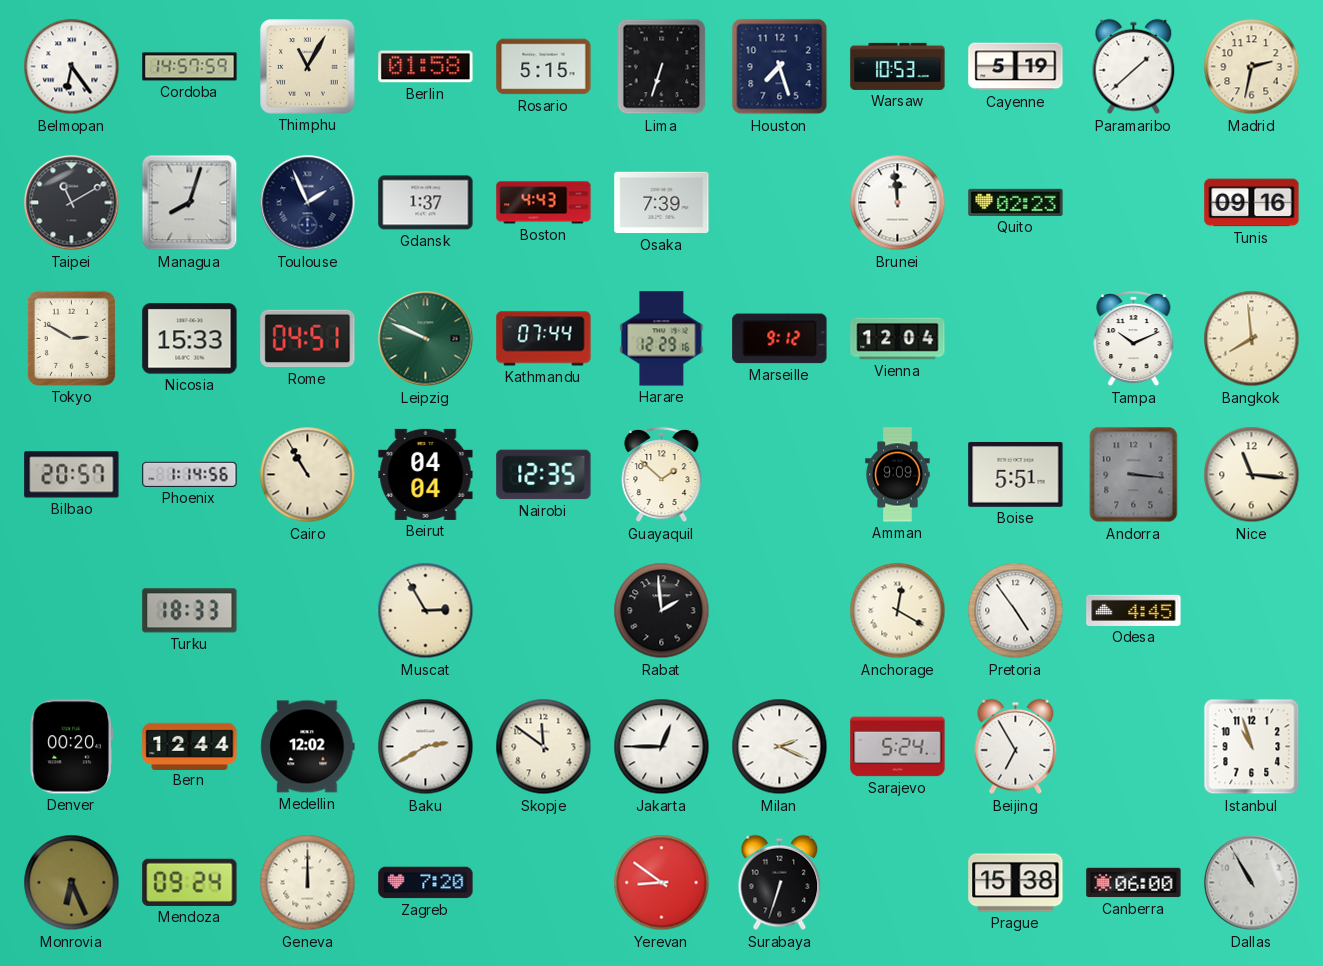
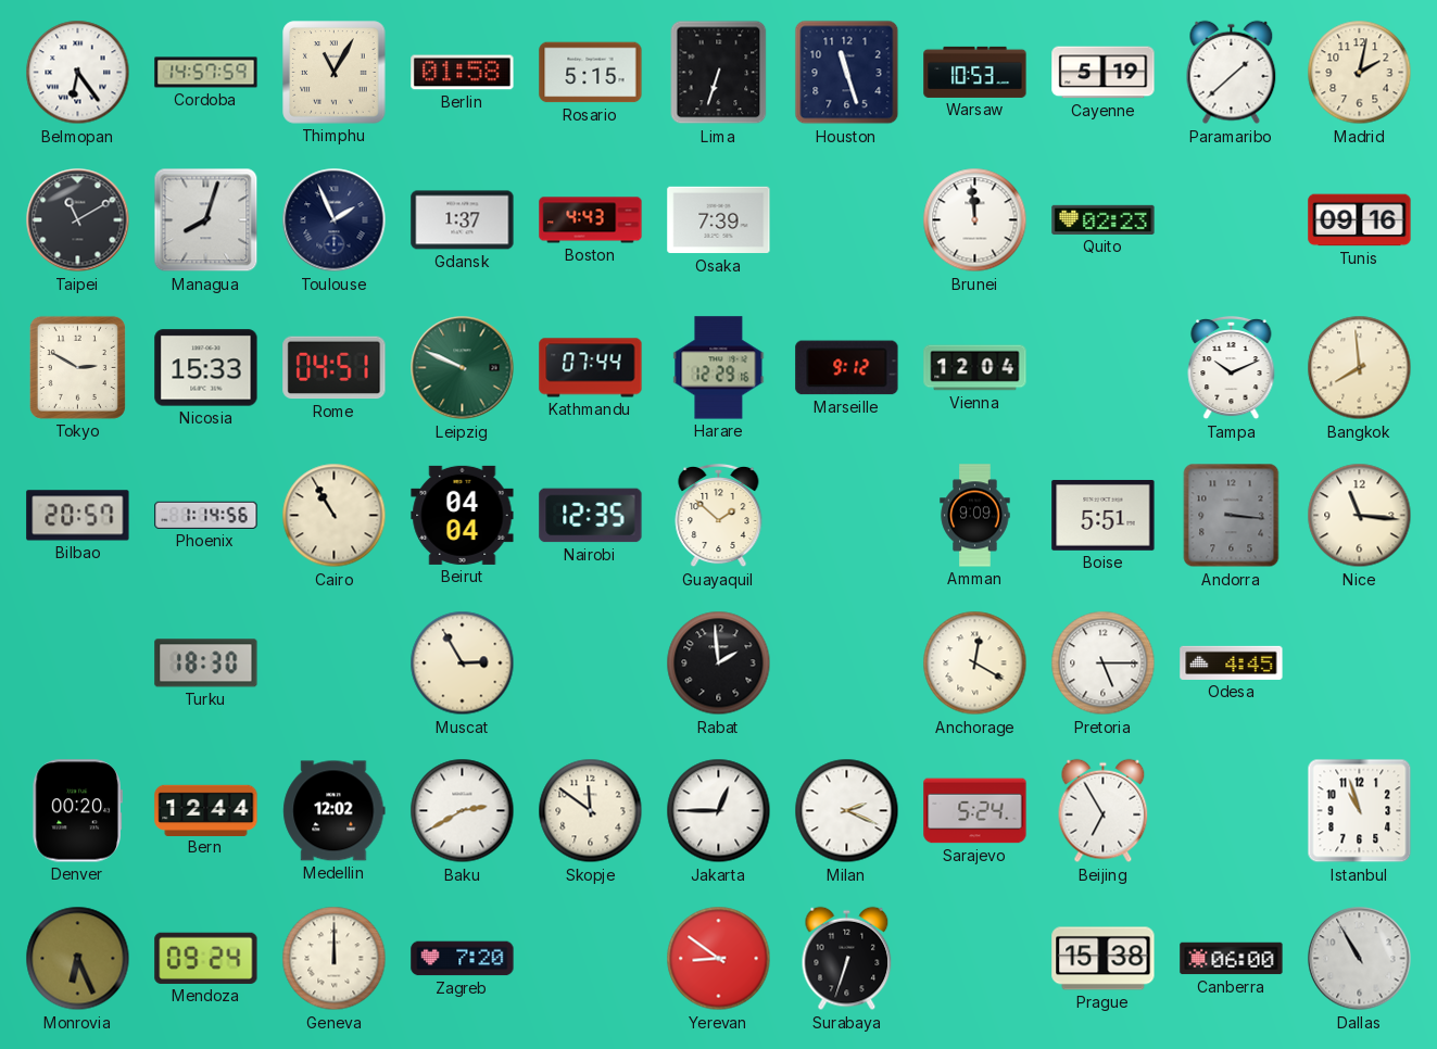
Houston: 7:27 -> 11:27
Madrid: 2:32 -> 2:02
Turku: 18:33 -> 18:30
Pretoria: 4:54 -> 5:15
